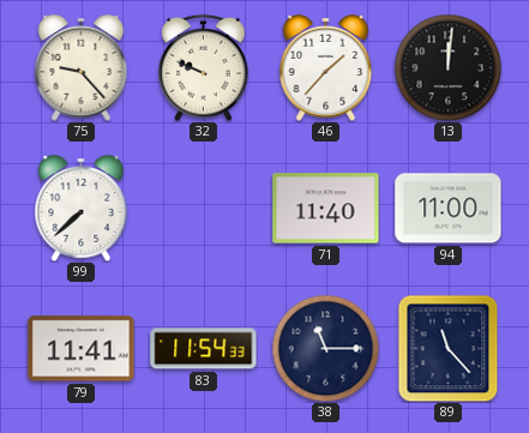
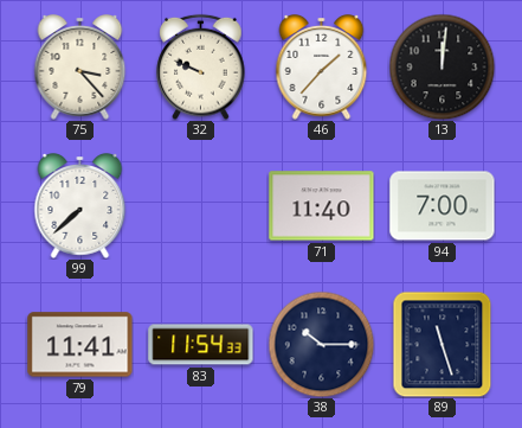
75: 9:23 -> 3:23
94: 11:00 -> 7:00
38: 11:15 -> 10:15
89: 11:23 -> 11:27
